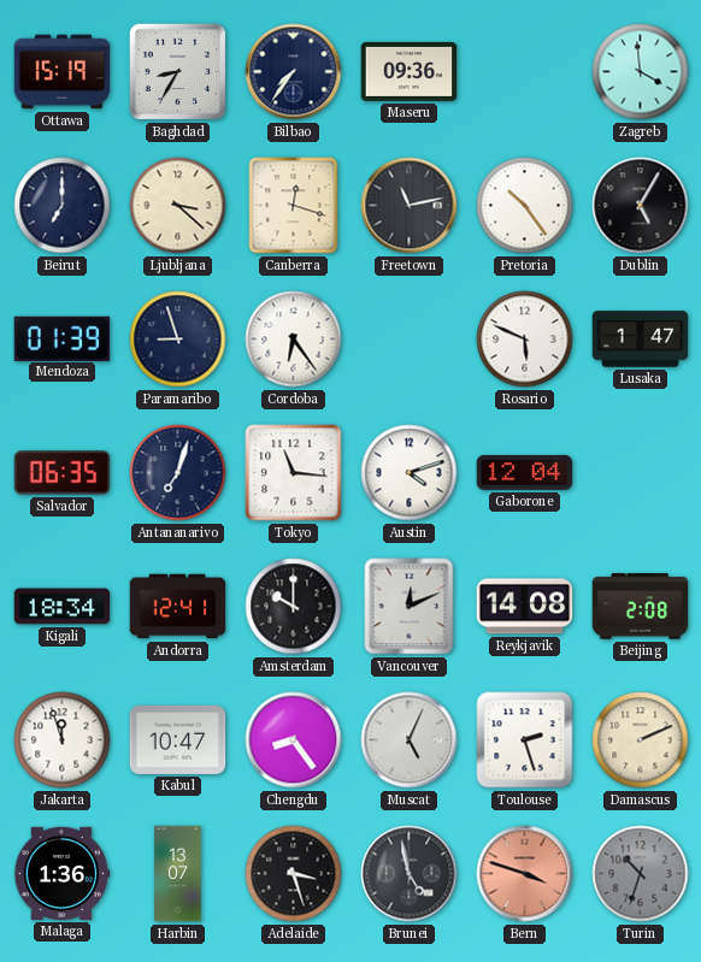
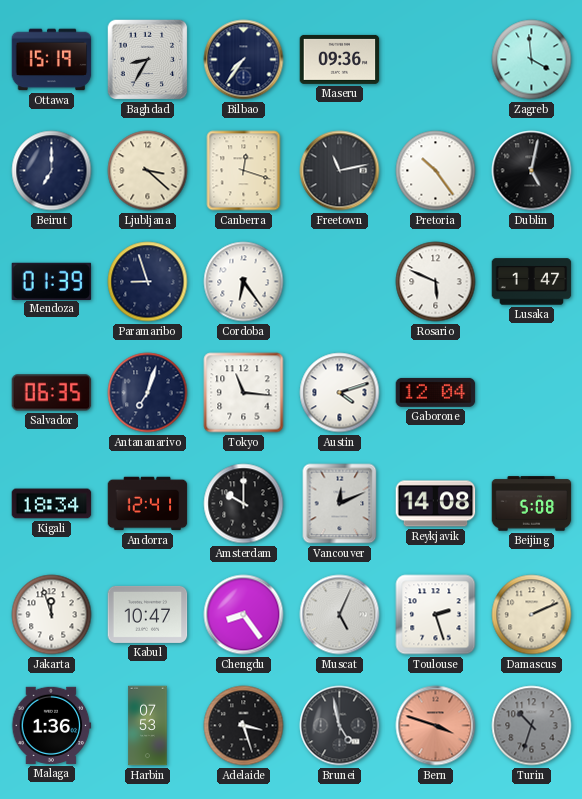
Dublin: 5:05 -> 5:02
Beijing: 2:08 -> 5:08
Harbin: 13:07 -> 07:53
